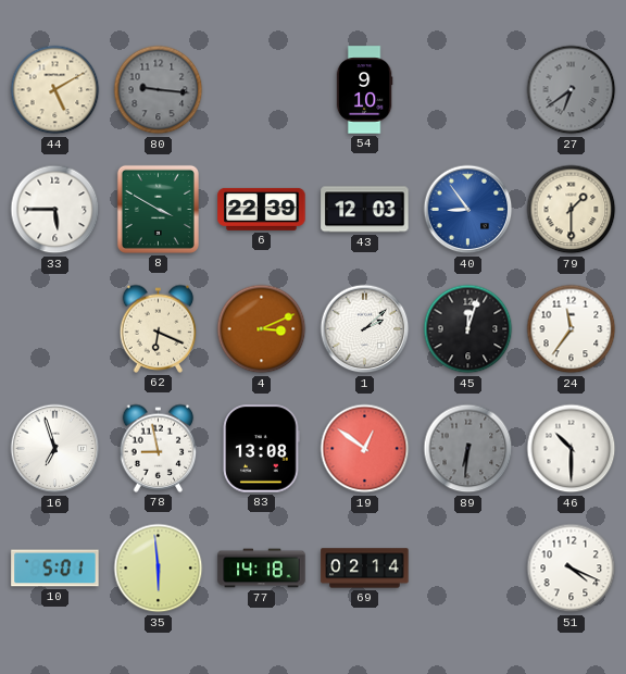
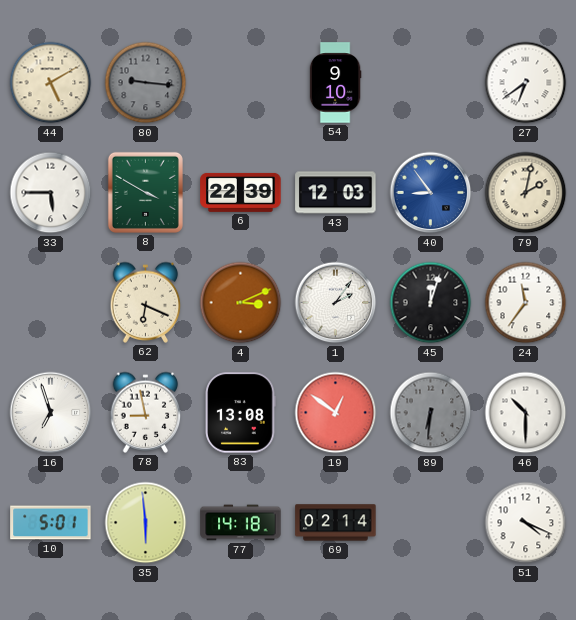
27 dial: grey -> white
79: 1:30 -> 2:02
1: 2:08 -> 2:06
